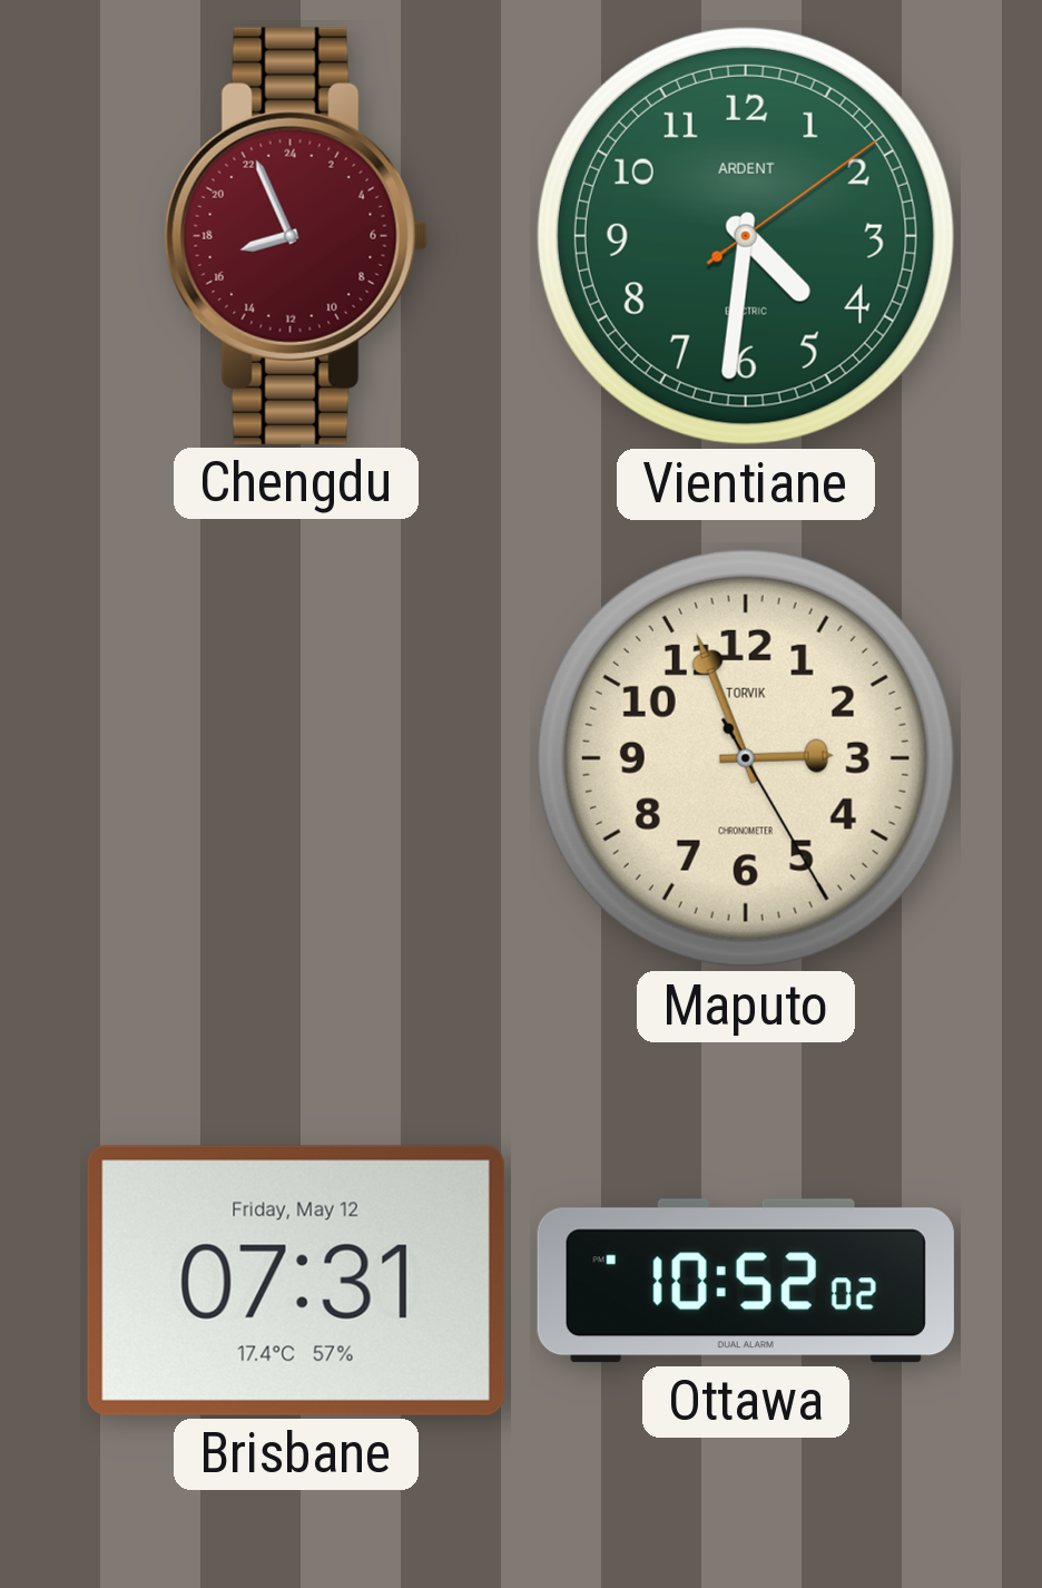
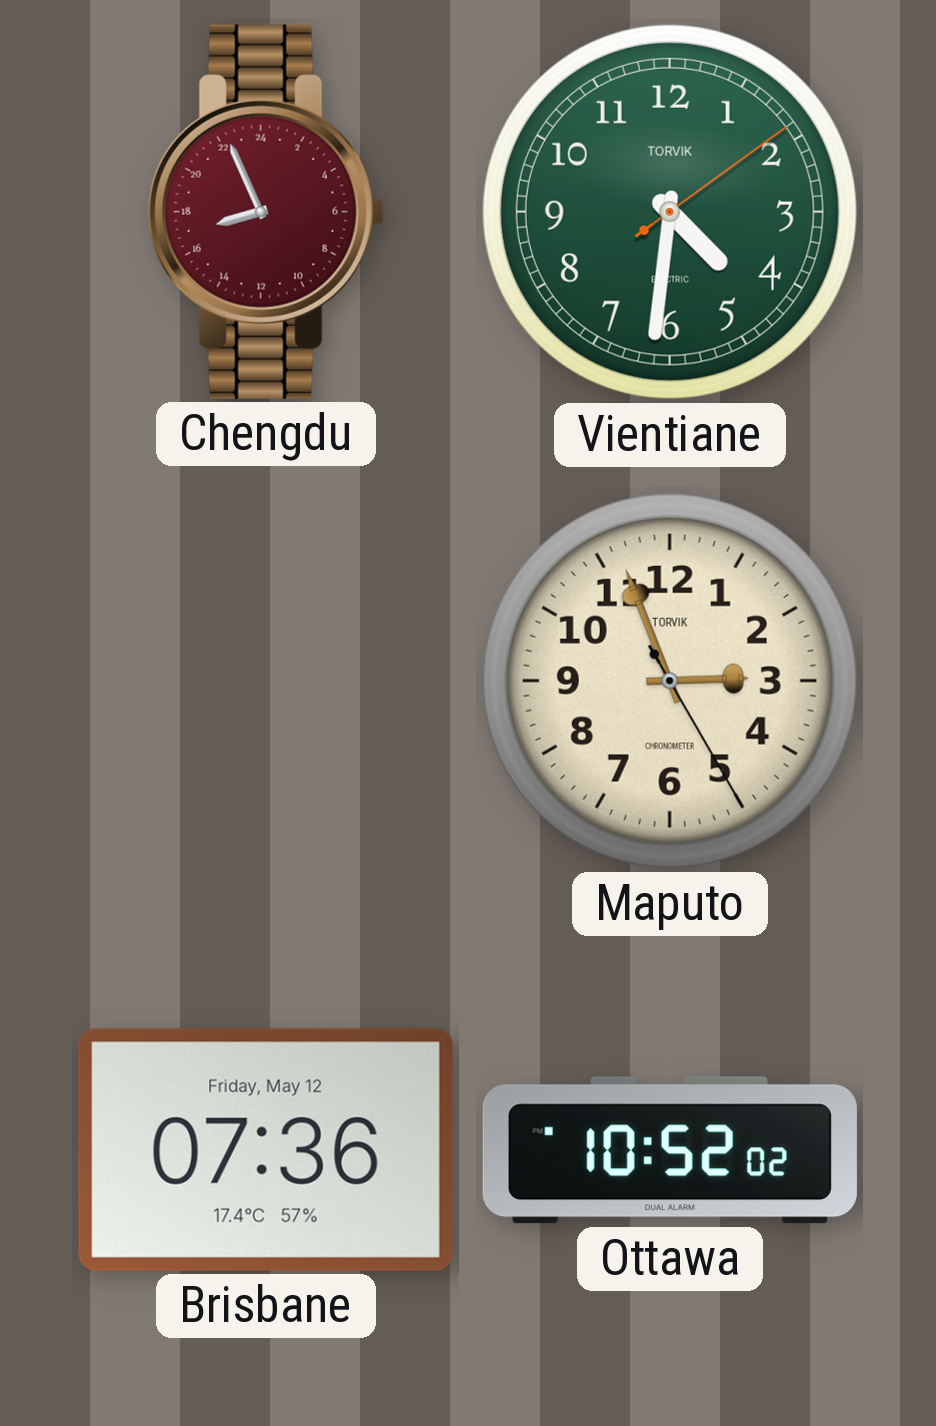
Vientiane brand: ARDENT -> TORVIK
Brisbane: 07:31 -> 07:36
